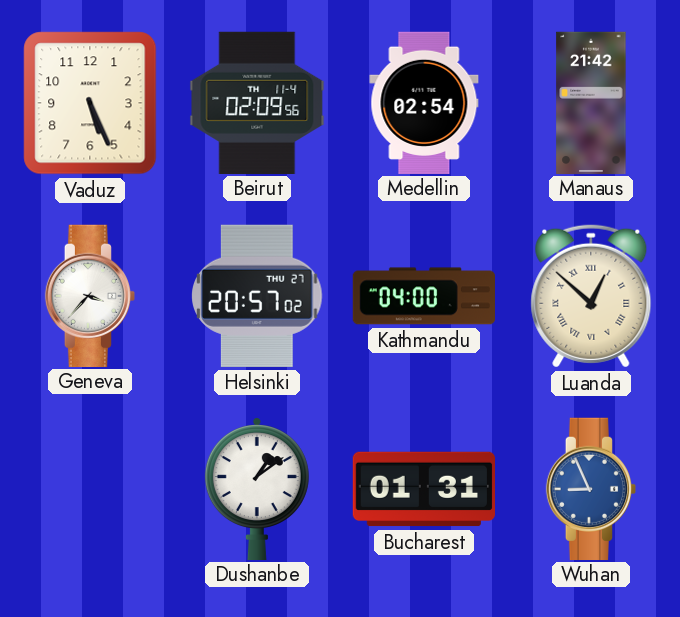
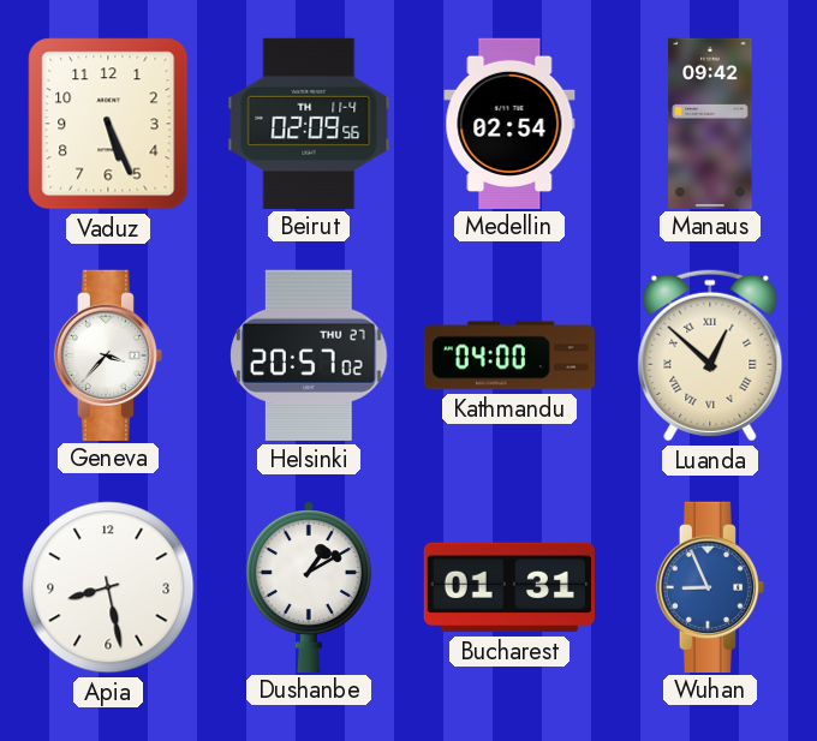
Manaus: 21:42 -> 09:42
Apia: none -> 8:28
Dushanbe: 1:09 -> 1:10
